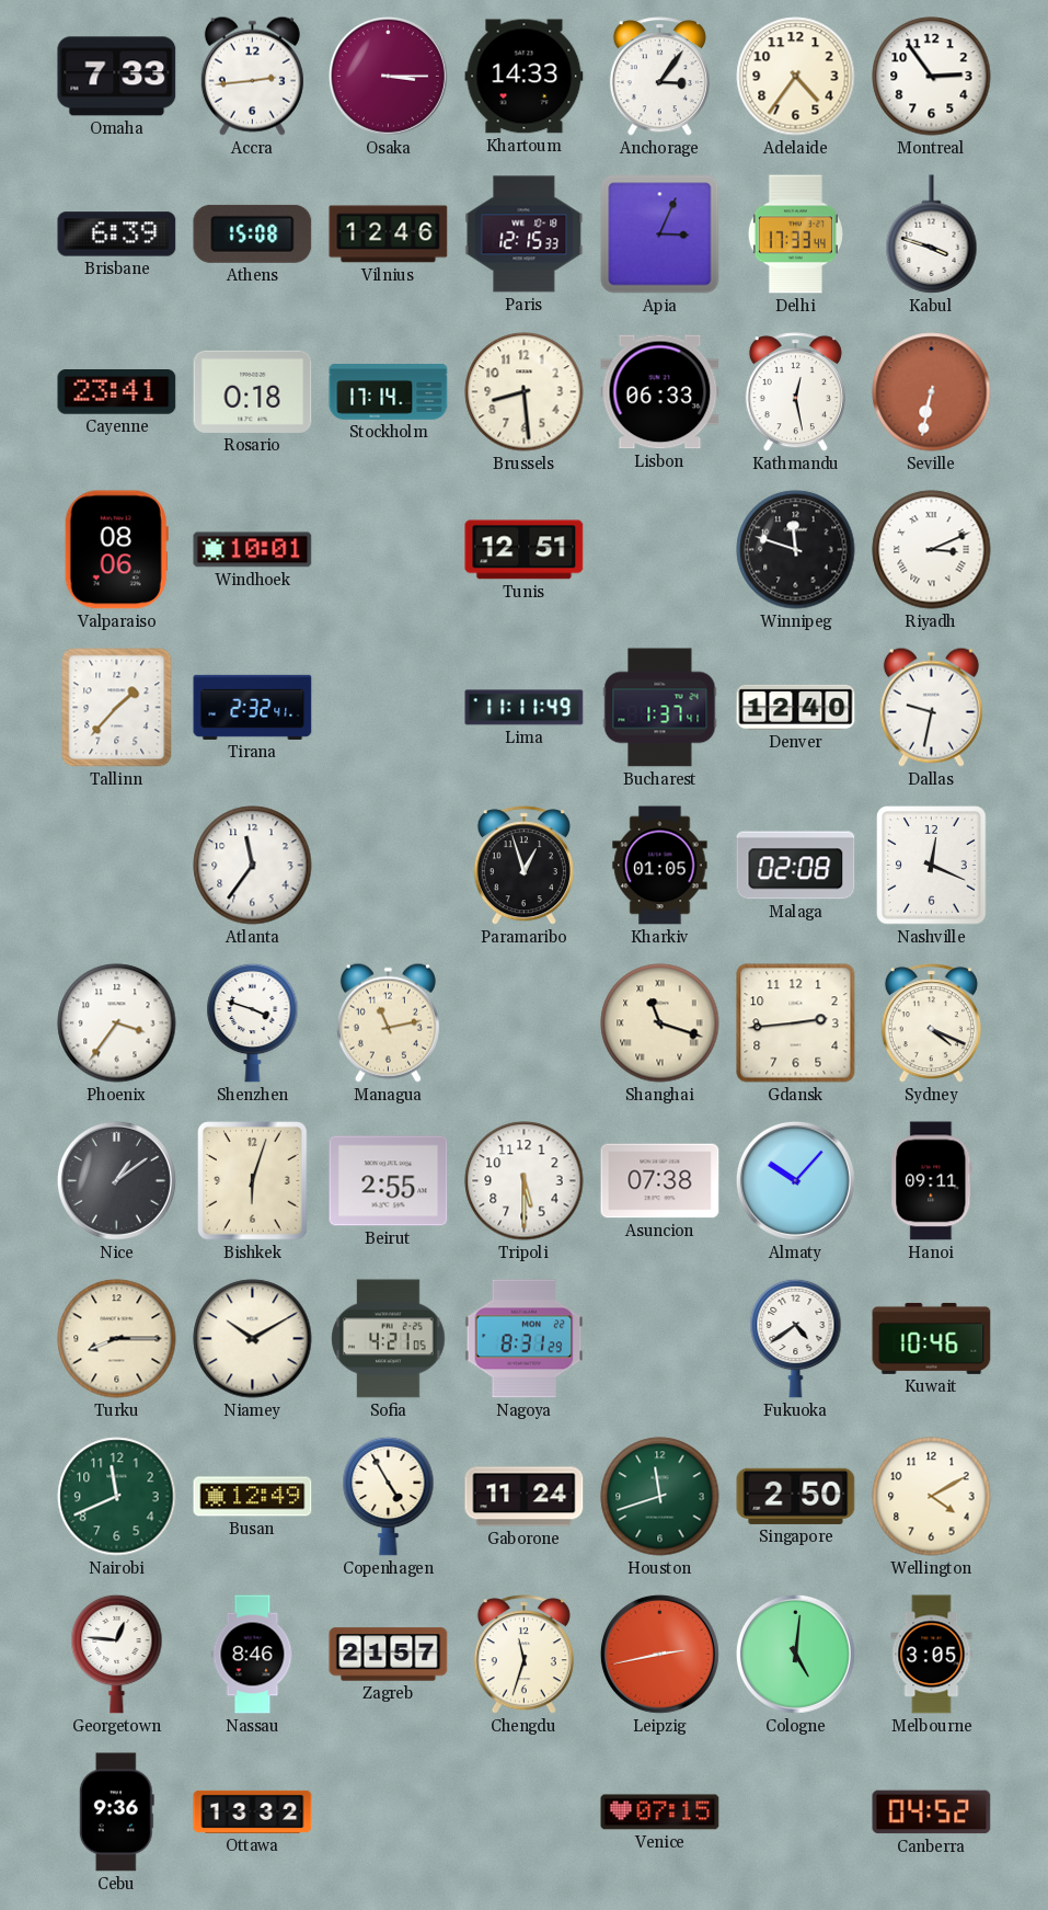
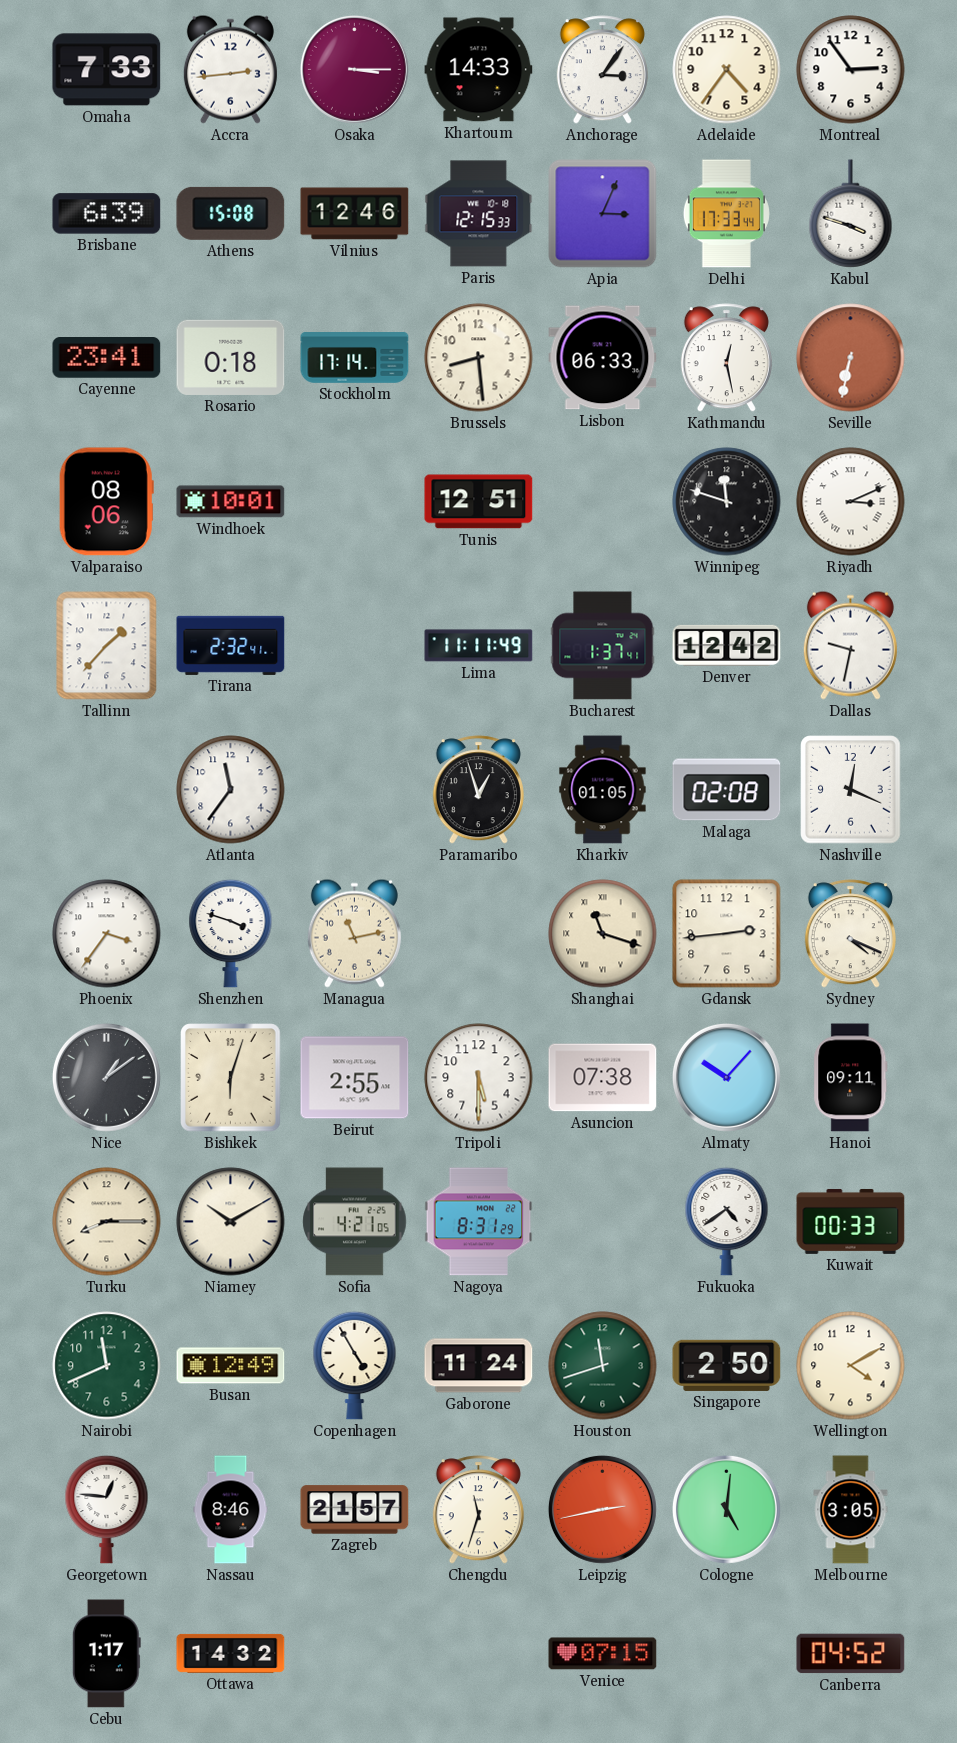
Denver: 12:40 -> 12:42
Kuwait: 10:46 -> 00:33
Cebu: 9:36 -> 1:17
Ottawa: 13:32 -> 14:32
